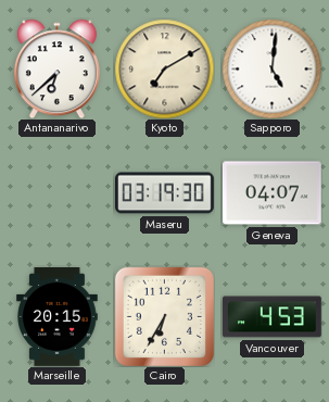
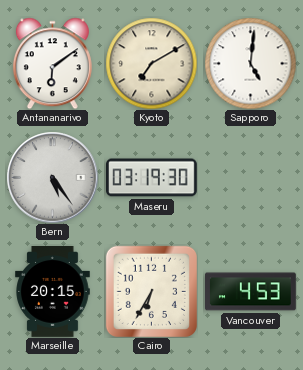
Antananarivo: 6:38 -> 6:09
Bern: none -> 5:24
Geneva: 04:07 -> none
